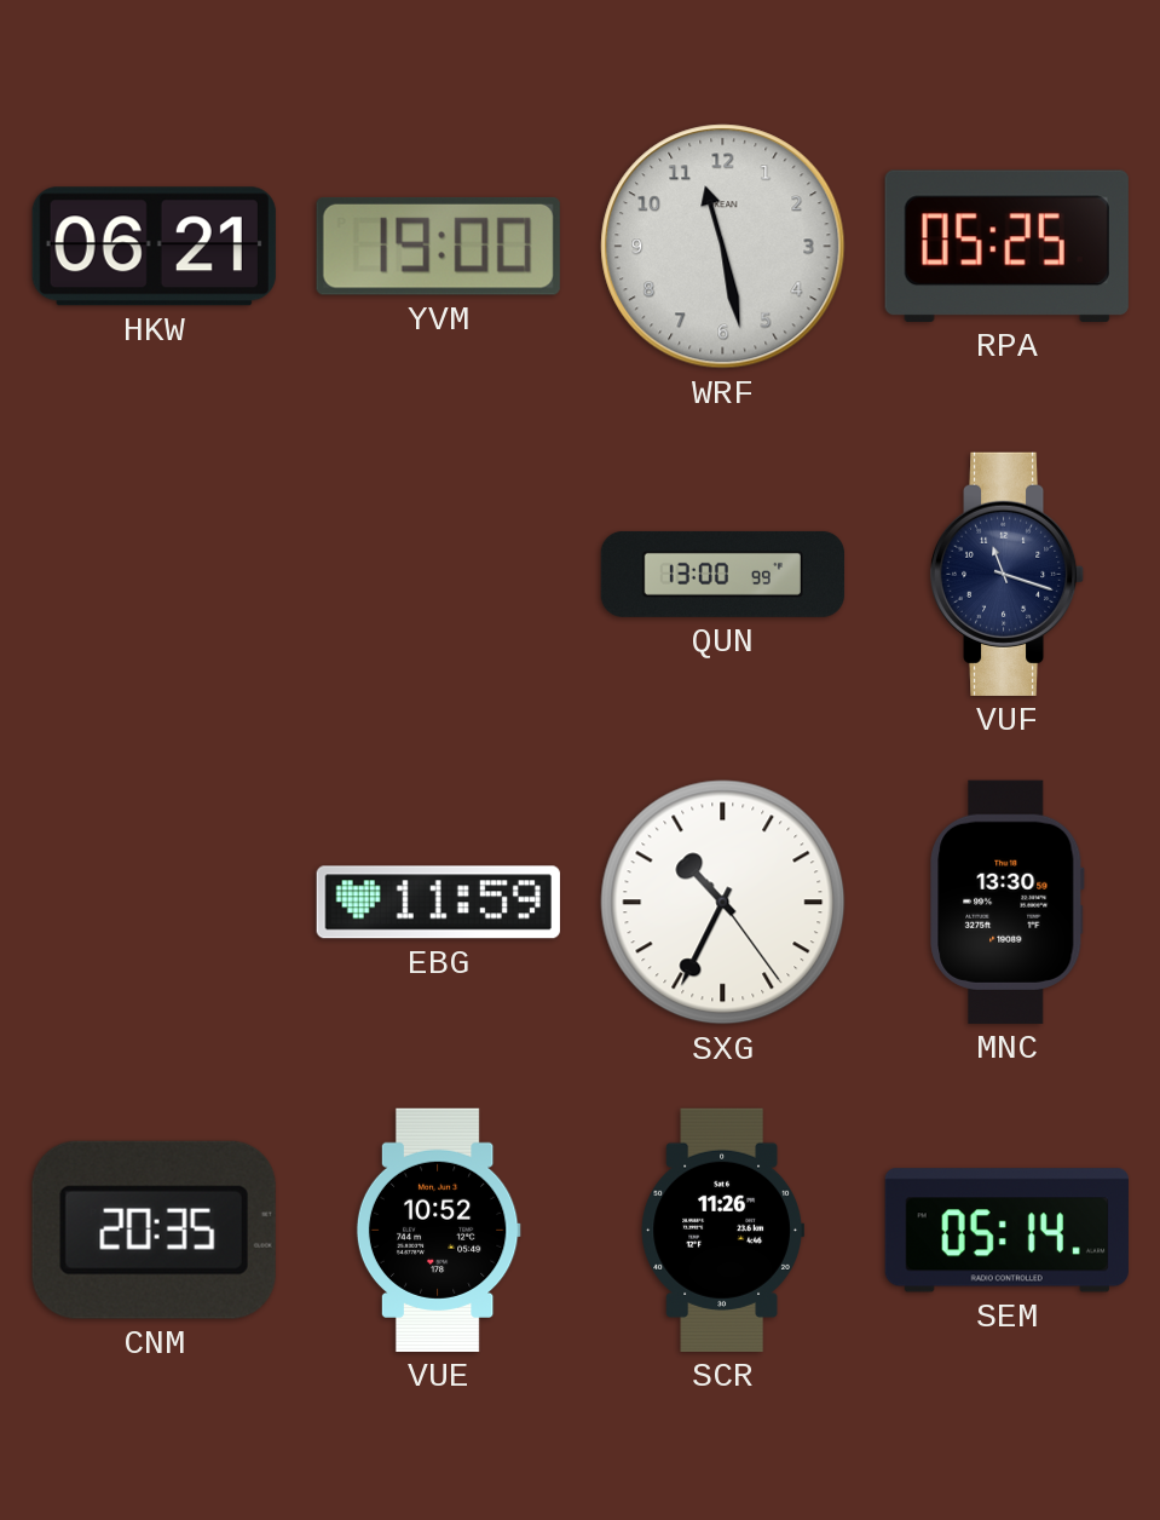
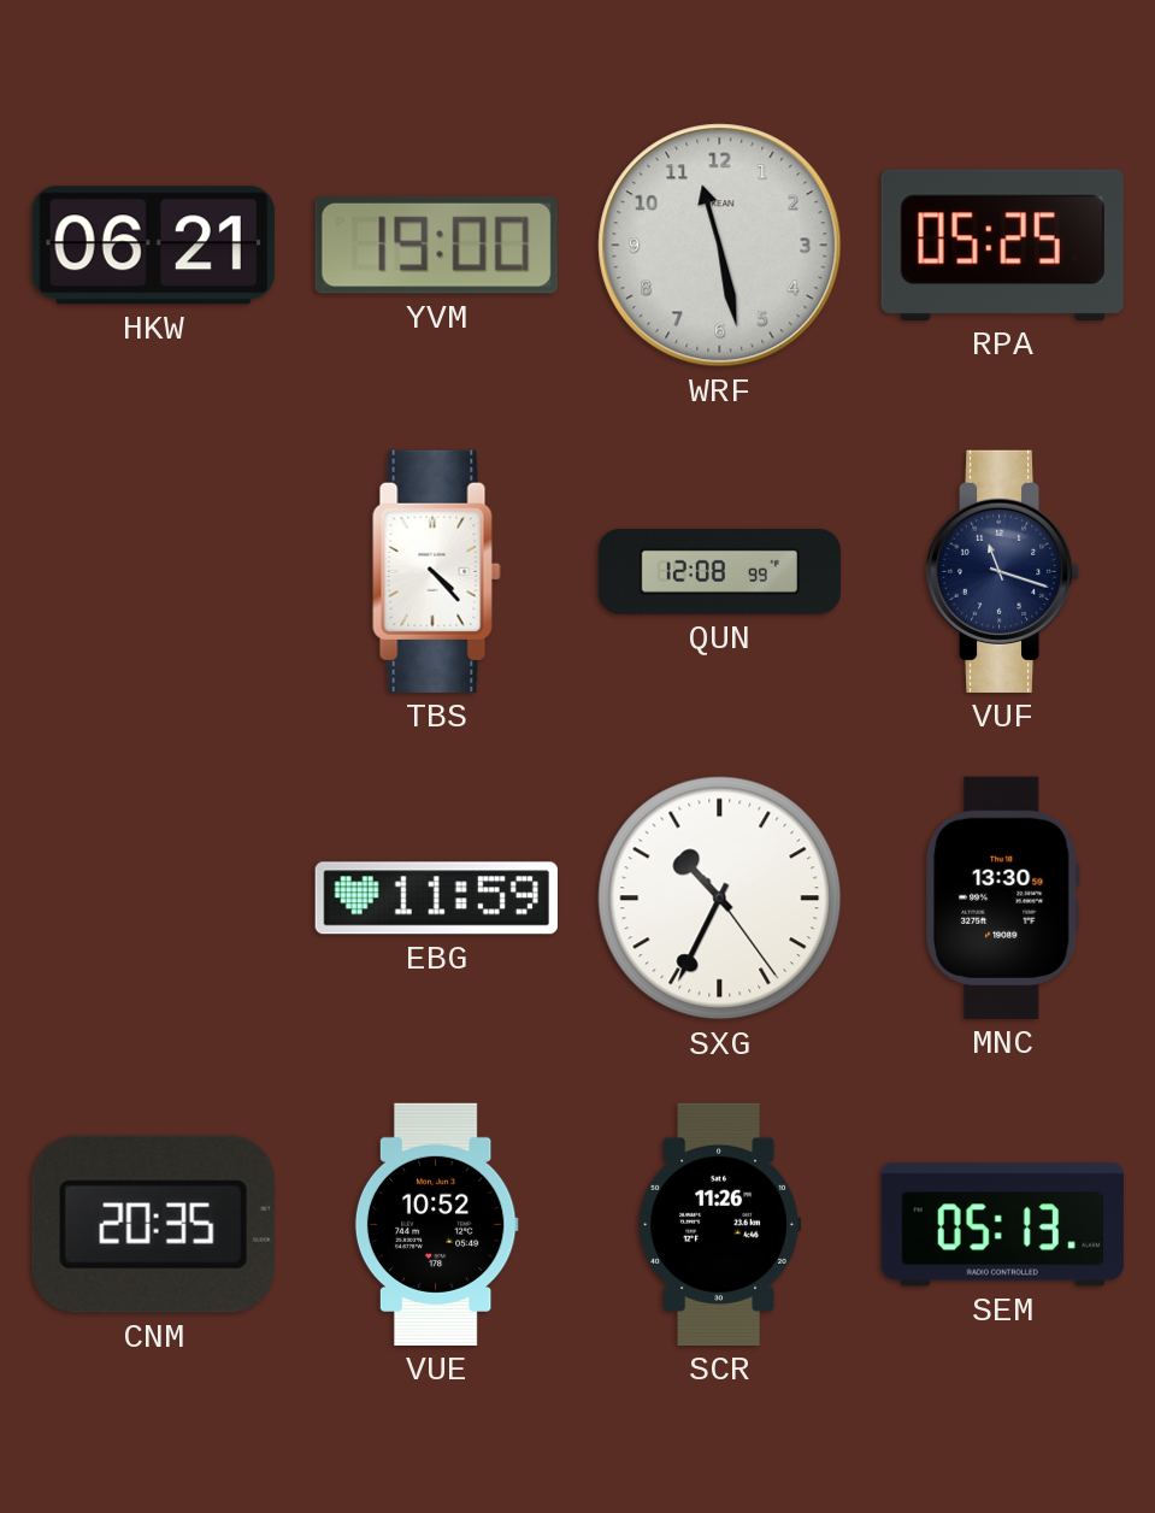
TBS: none -> 4:23
QUN: 13:00 -> 12:08
SEM: 05:14 -> 05:13
